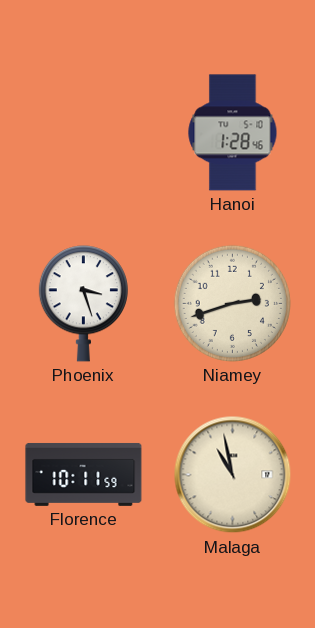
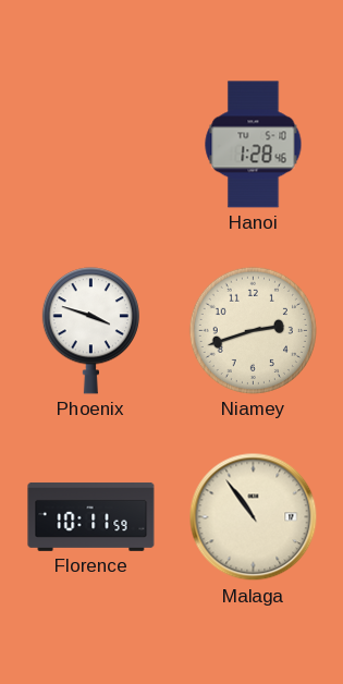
Phoenix: 3:27 -> 3:48
Malaga: 10:58 -> 10:54
